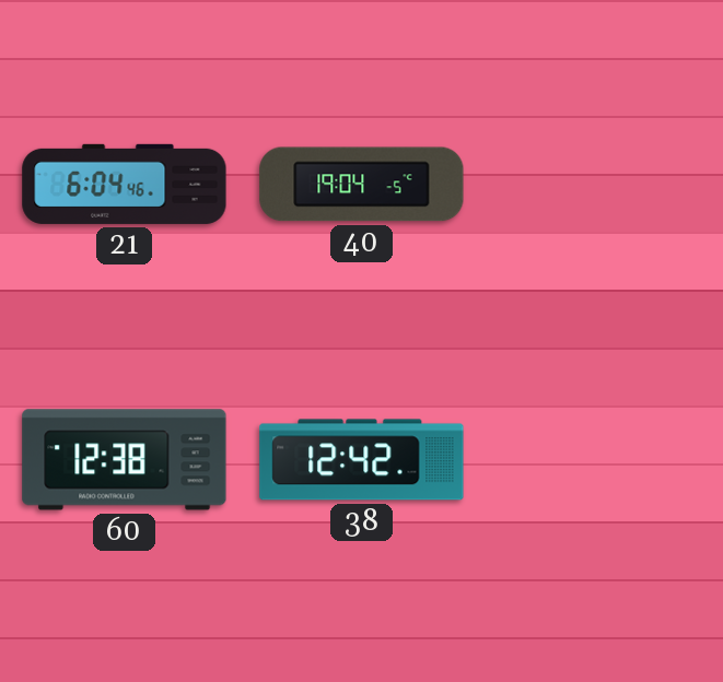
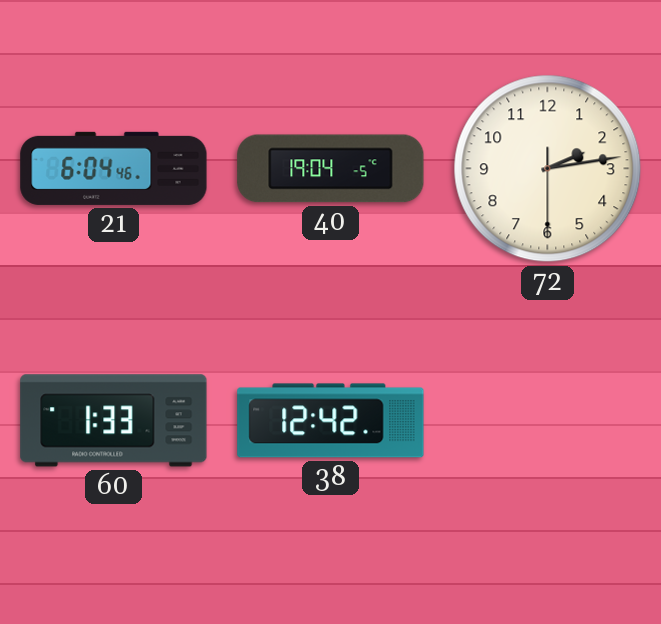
72: none -> 2:13
60: 12:38 -> 1:33
